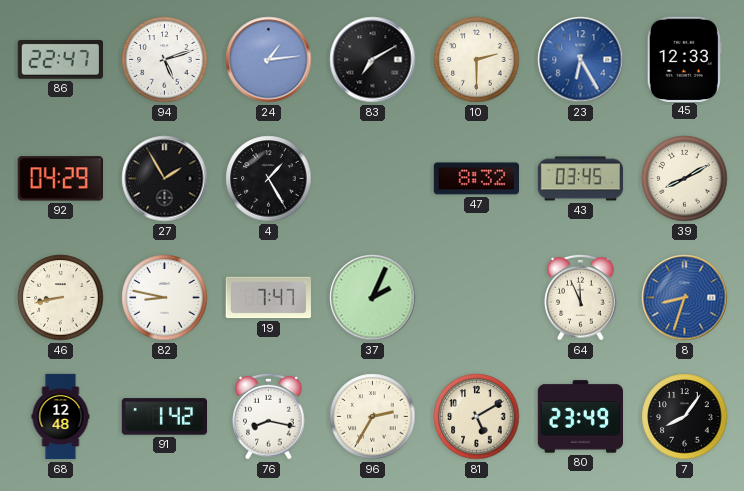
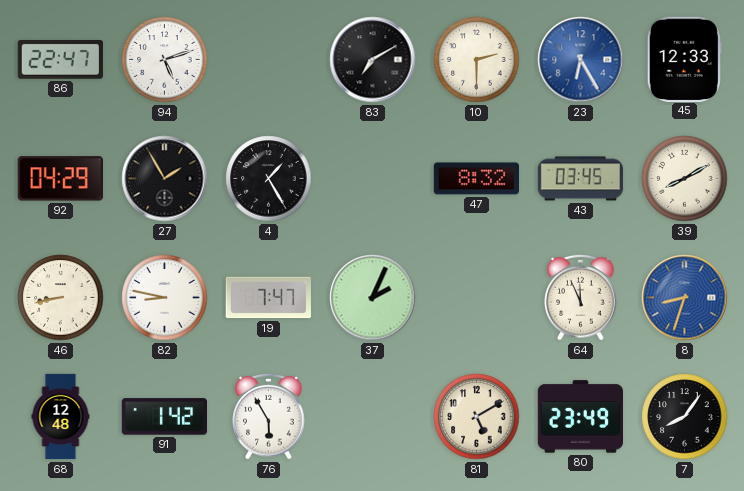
24: 1:14 -> none
76: 8:17 -> 5:55
96: 2:35 -> none
